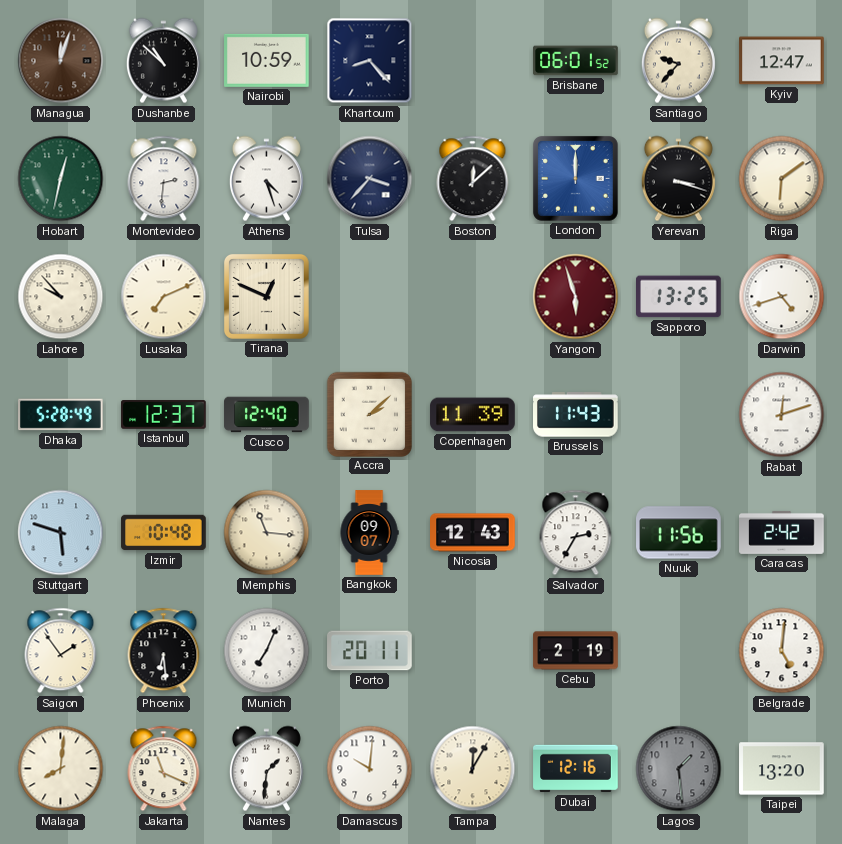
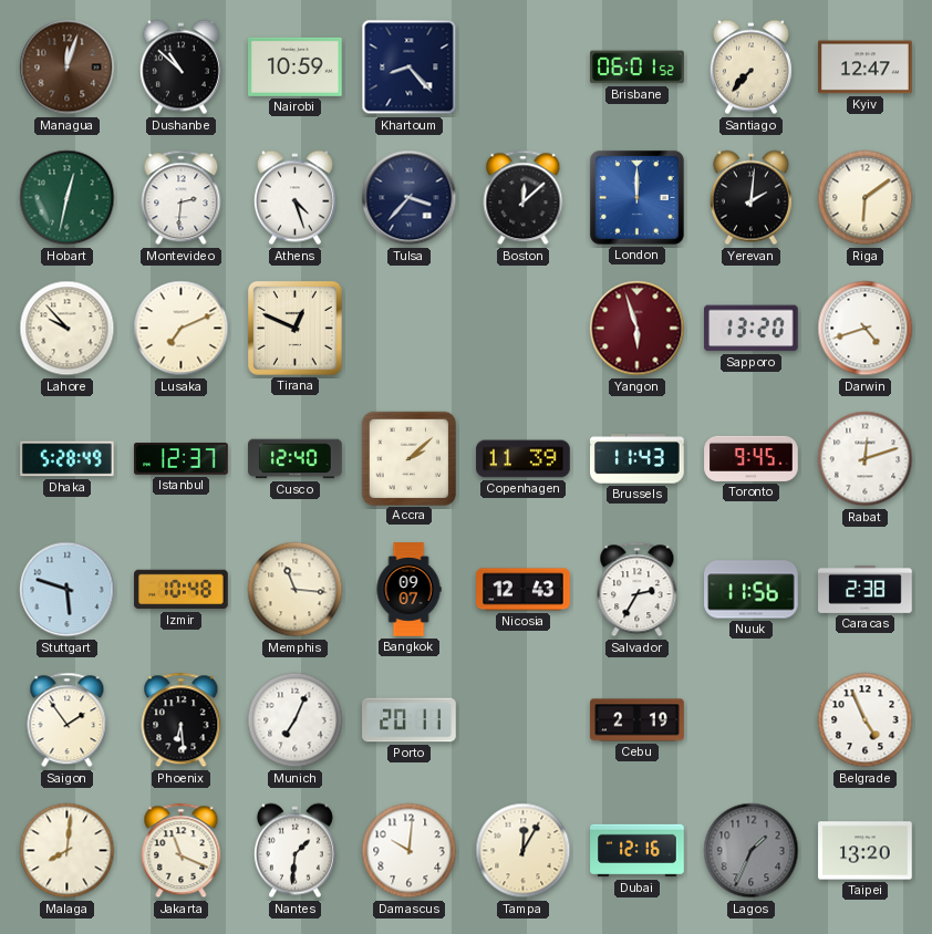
Santiago: 9:37 -> 7:37
Yerevan: 3:18 -> 2:01
Sapporo: 13:25 -> 13:20
Toronto: none -> 9:45
Caracas: 2:42 -> 2:38
Belgrade: 5:01 -> 4:56
Lagos: 1:29 -> 1:34
